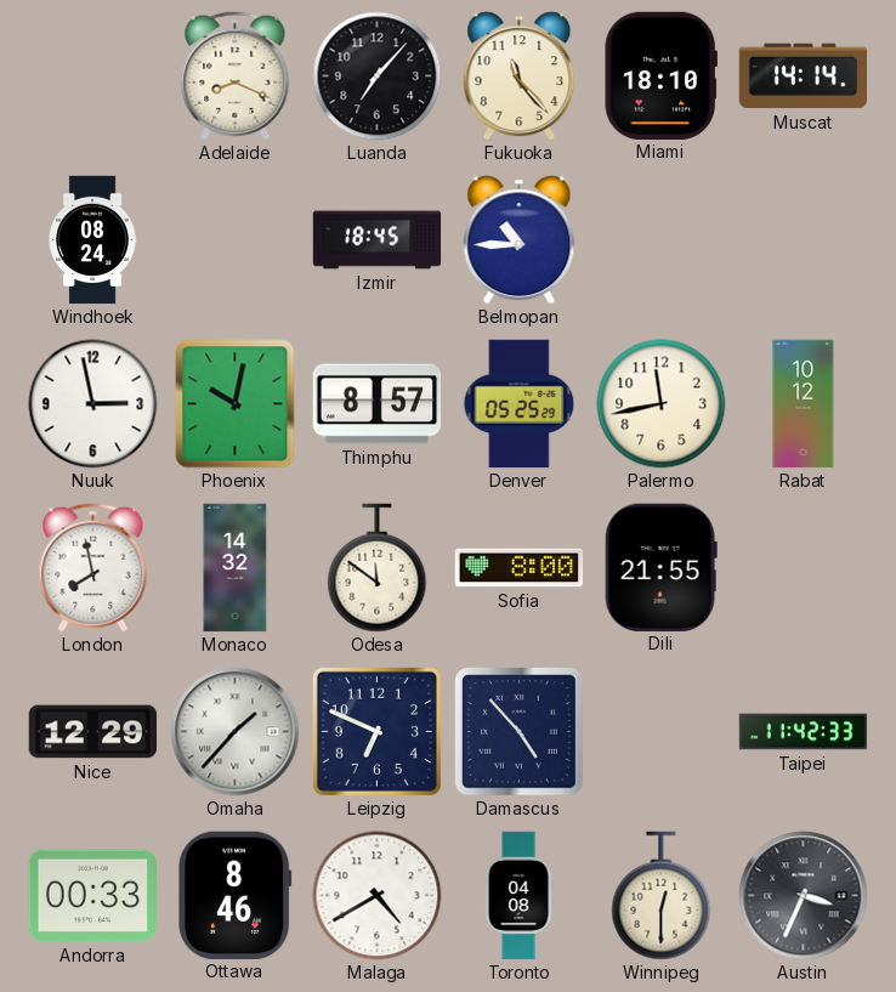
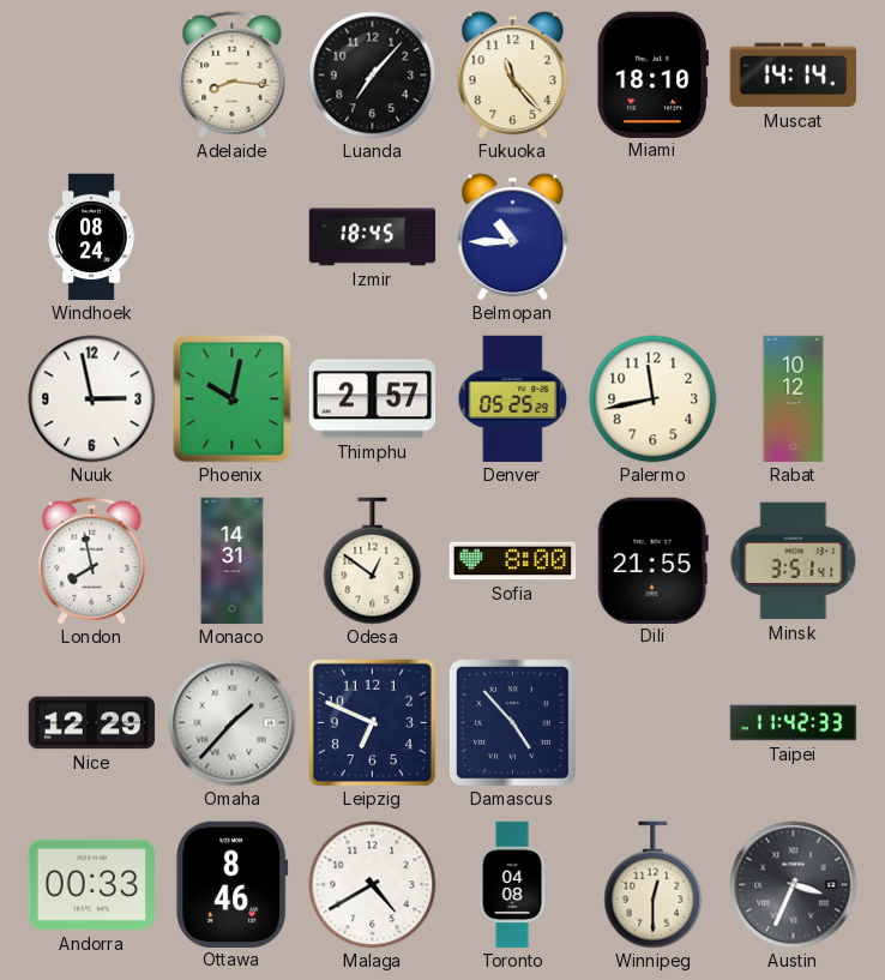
Adelaide: 8:19 -> 8:16
Thimphu: 8:57 -> 2:57
Monaco: 14:32 -> 14:31
Odesa: 11:51 -> 12:51
Minsk: none -> 3:51
